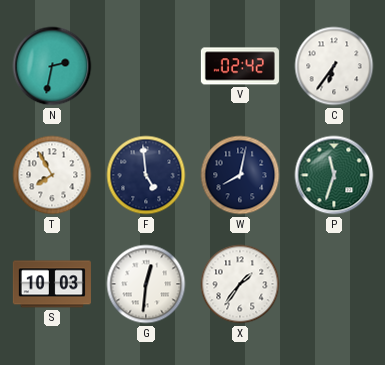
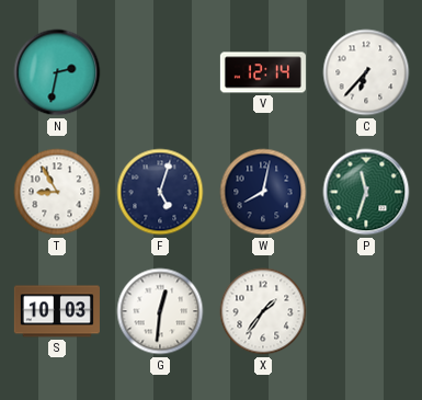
V: 02:42 -> 12:14
C: 6:36 -> 6:37
T: 7:55 -> 8:55
F: 4:59 -> 5:03
